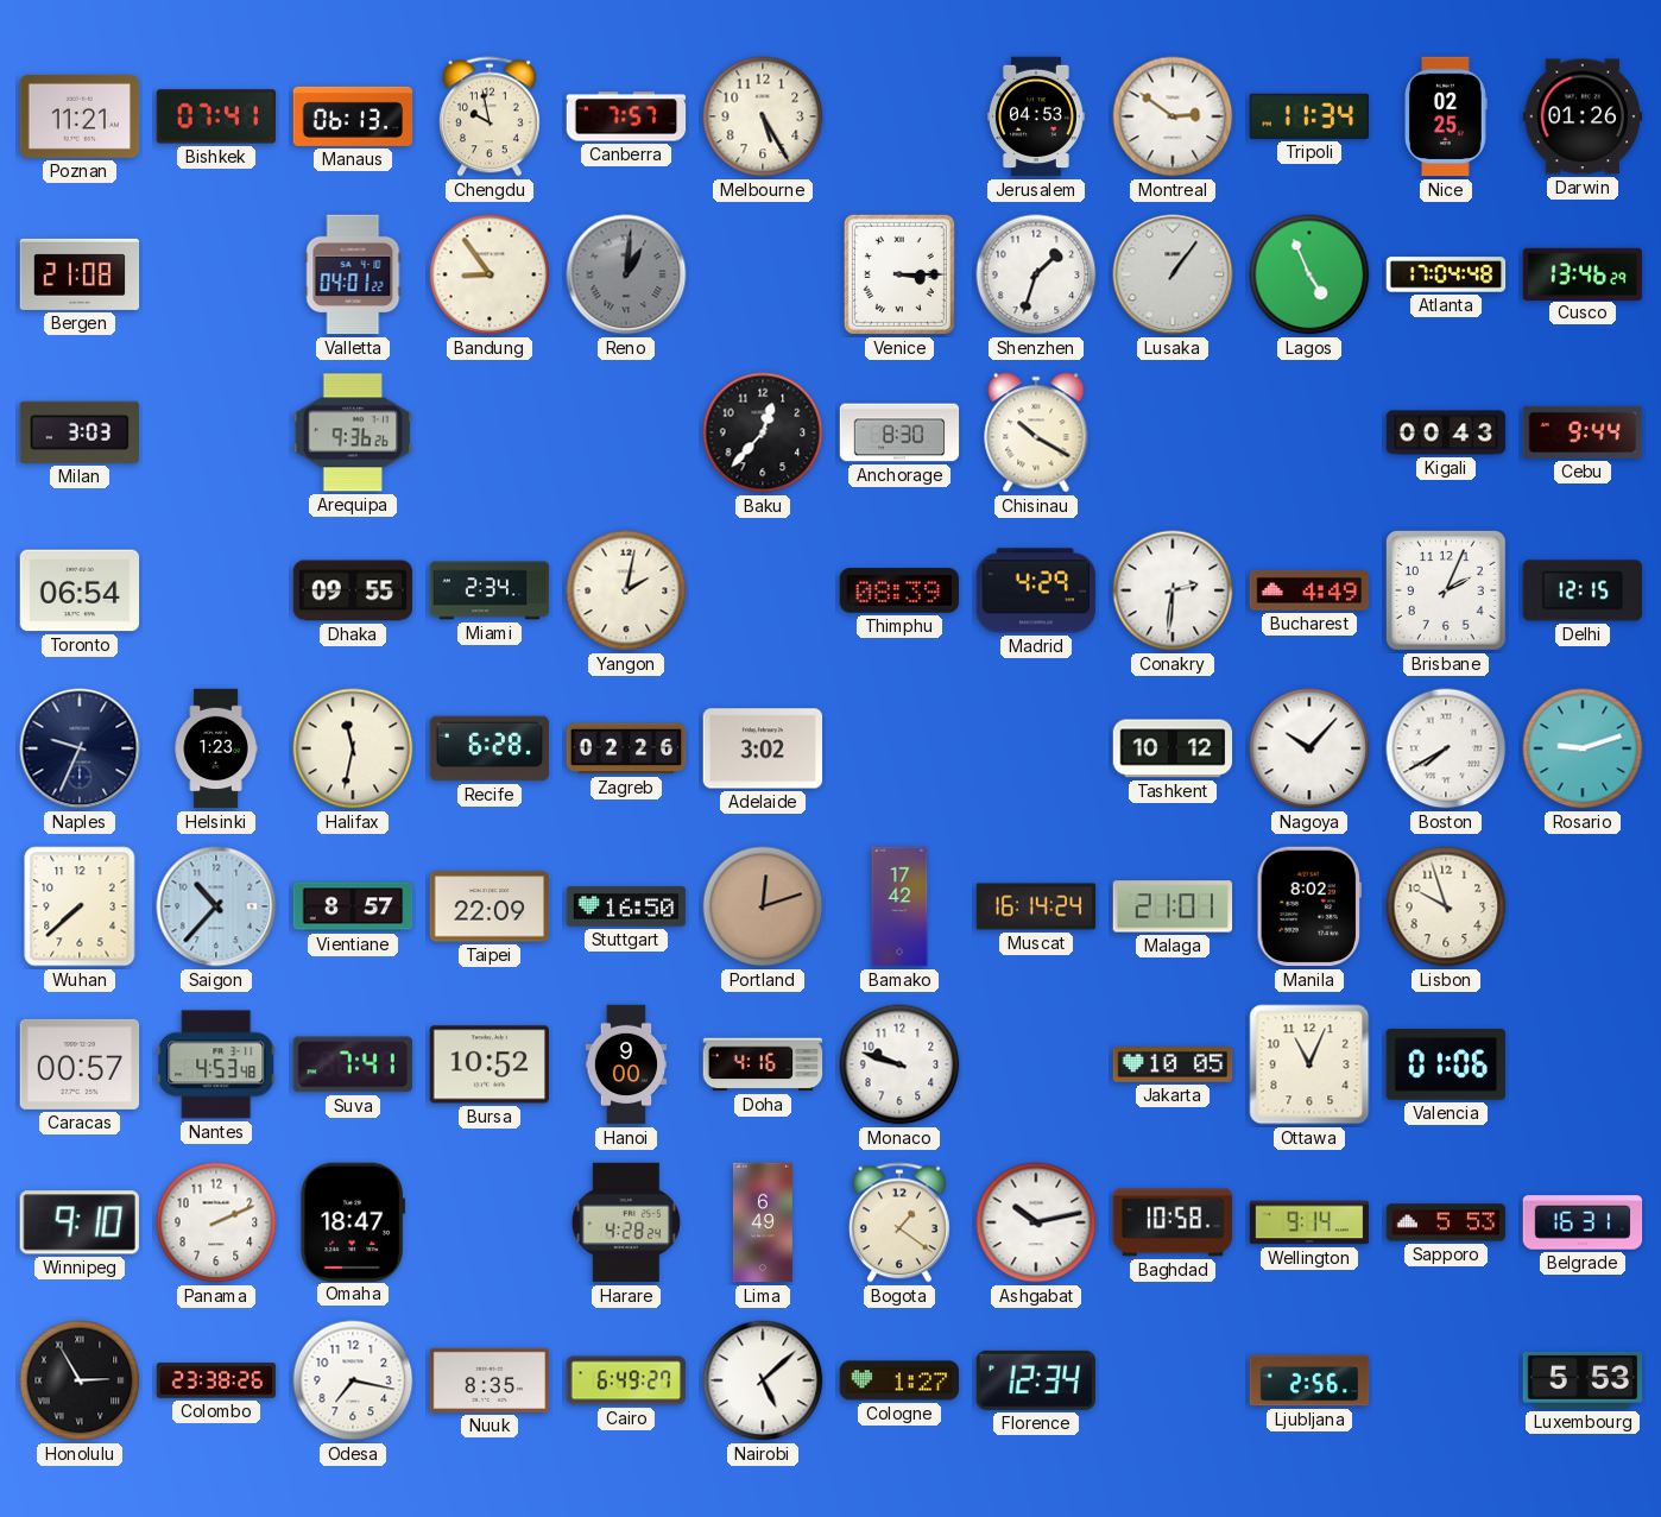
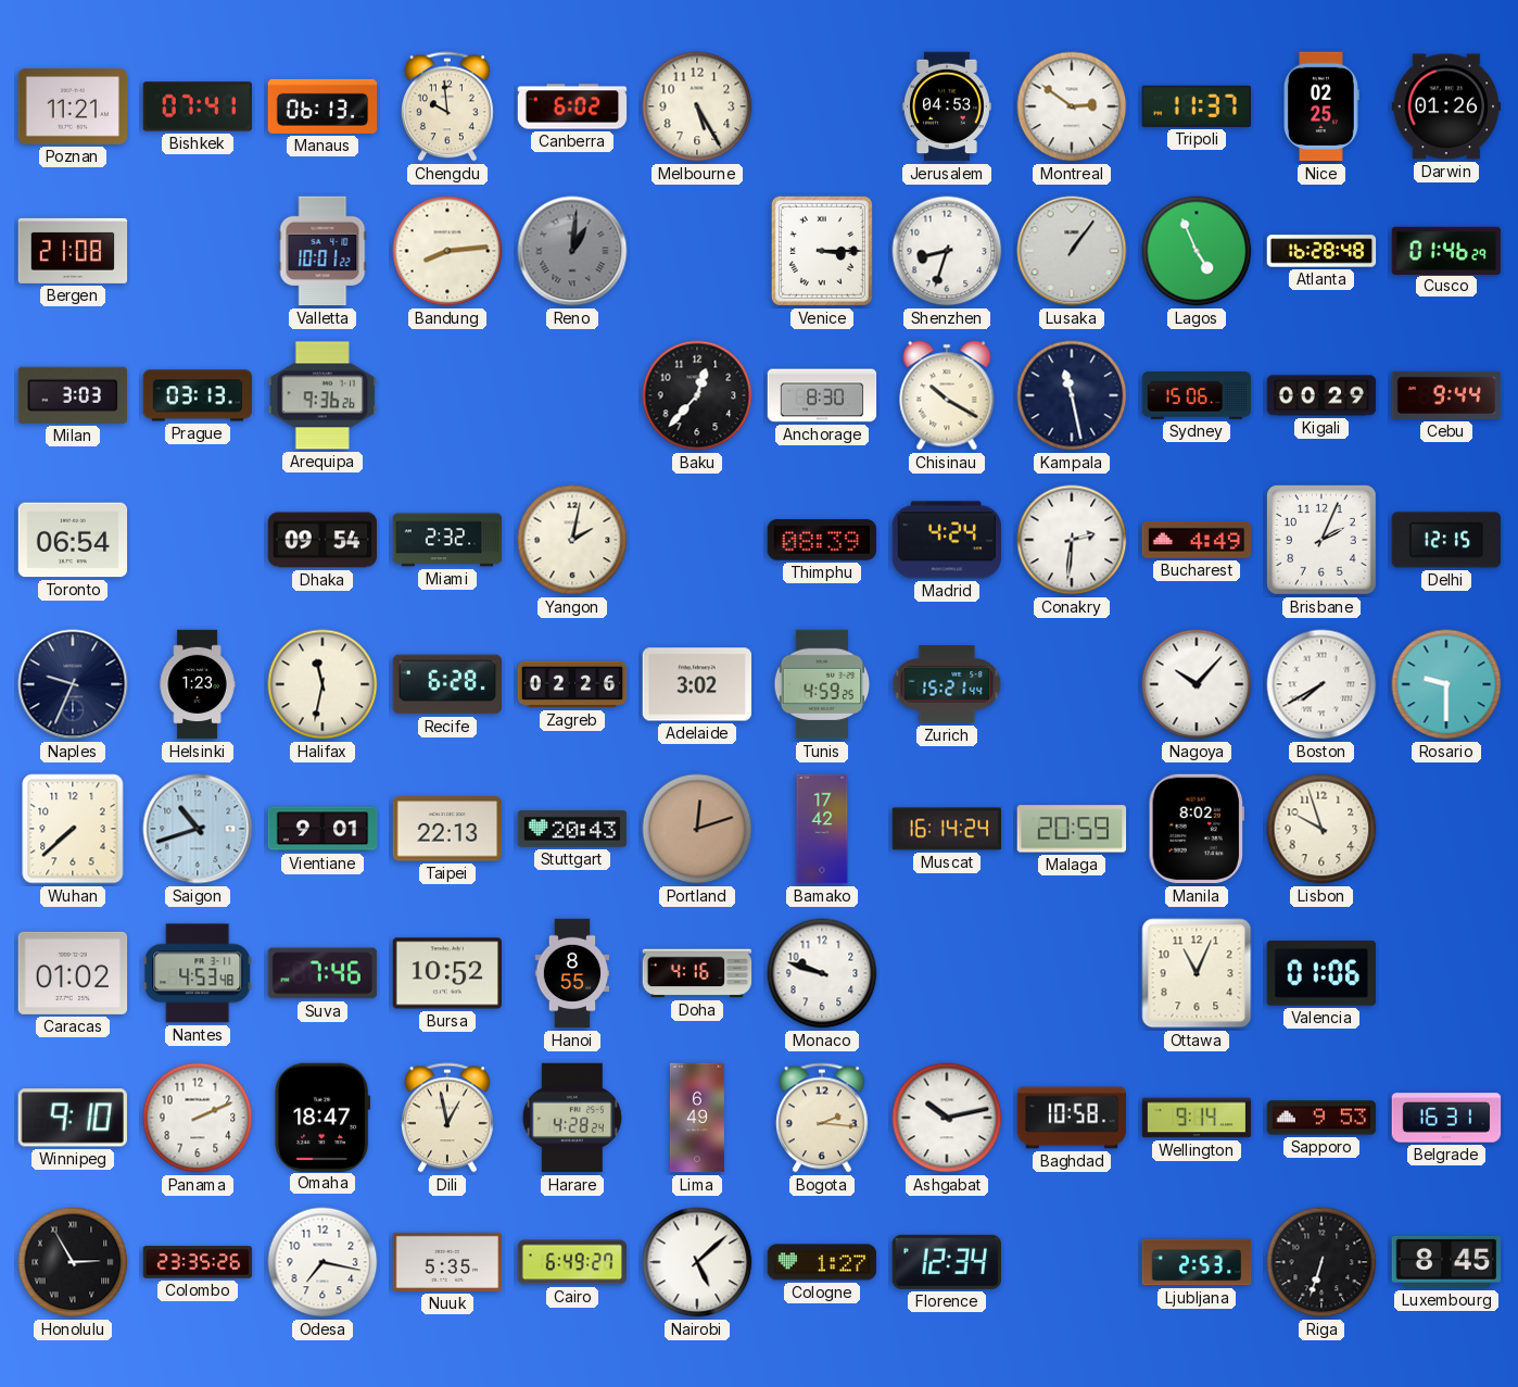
Chengdu: 9:58 -> 9:59
Canberra: 7:57 -> 6:02
Tripoli: 11:34 -> 11:37
Valletta: 04:01 -> 10:01
Bandung: 8:54 -> 8:14
Shenzhen: 1:33 -> 8:33
Atlanta: 17:04 -> 16:28
Cusco: 13:46 -> 01:46
Prague: none -> 03:13
Kampala: none -> 11:28
Sydney: none -> 15:06
Kigali: 00:43 -> 00:29
Dhaka: 09:55 -> 09:54
Miami: 2:34 -> 2:32
Madrid: 4:29 -> 4:24
Tunis: none -> 4:59
Zurich: none -> 15:21
Tashkent: 10:12 -> none
Rosario: 9:12 -> 9:30
Saigon: 10:37 -> 10:42
Vientiane: 8:57 -> 9:01
Taipei: 22:09 -> 22:13
Stuttgart: 16:50 -> 20:43
Malaga: 21:01 -> 20:59
Caracas: 00:57 -> 01:02
Suva: 7:41 -> 7:46
Hanoi: 9:00 -> 8:55
Jakarta: 10:05 -> none
Dili: none -> 12:58
Bogota: 1:21 -> 2:16
Sapporo: 5:53 -> 9:53
Colombo: 23:38 -> 23:35
Nuuk: 8:35 -> 5:35
Ljubljana: 2:56 -> 2:53
Riga: none -> 6:33
Luxembourg: 5:53 -> 8:45
